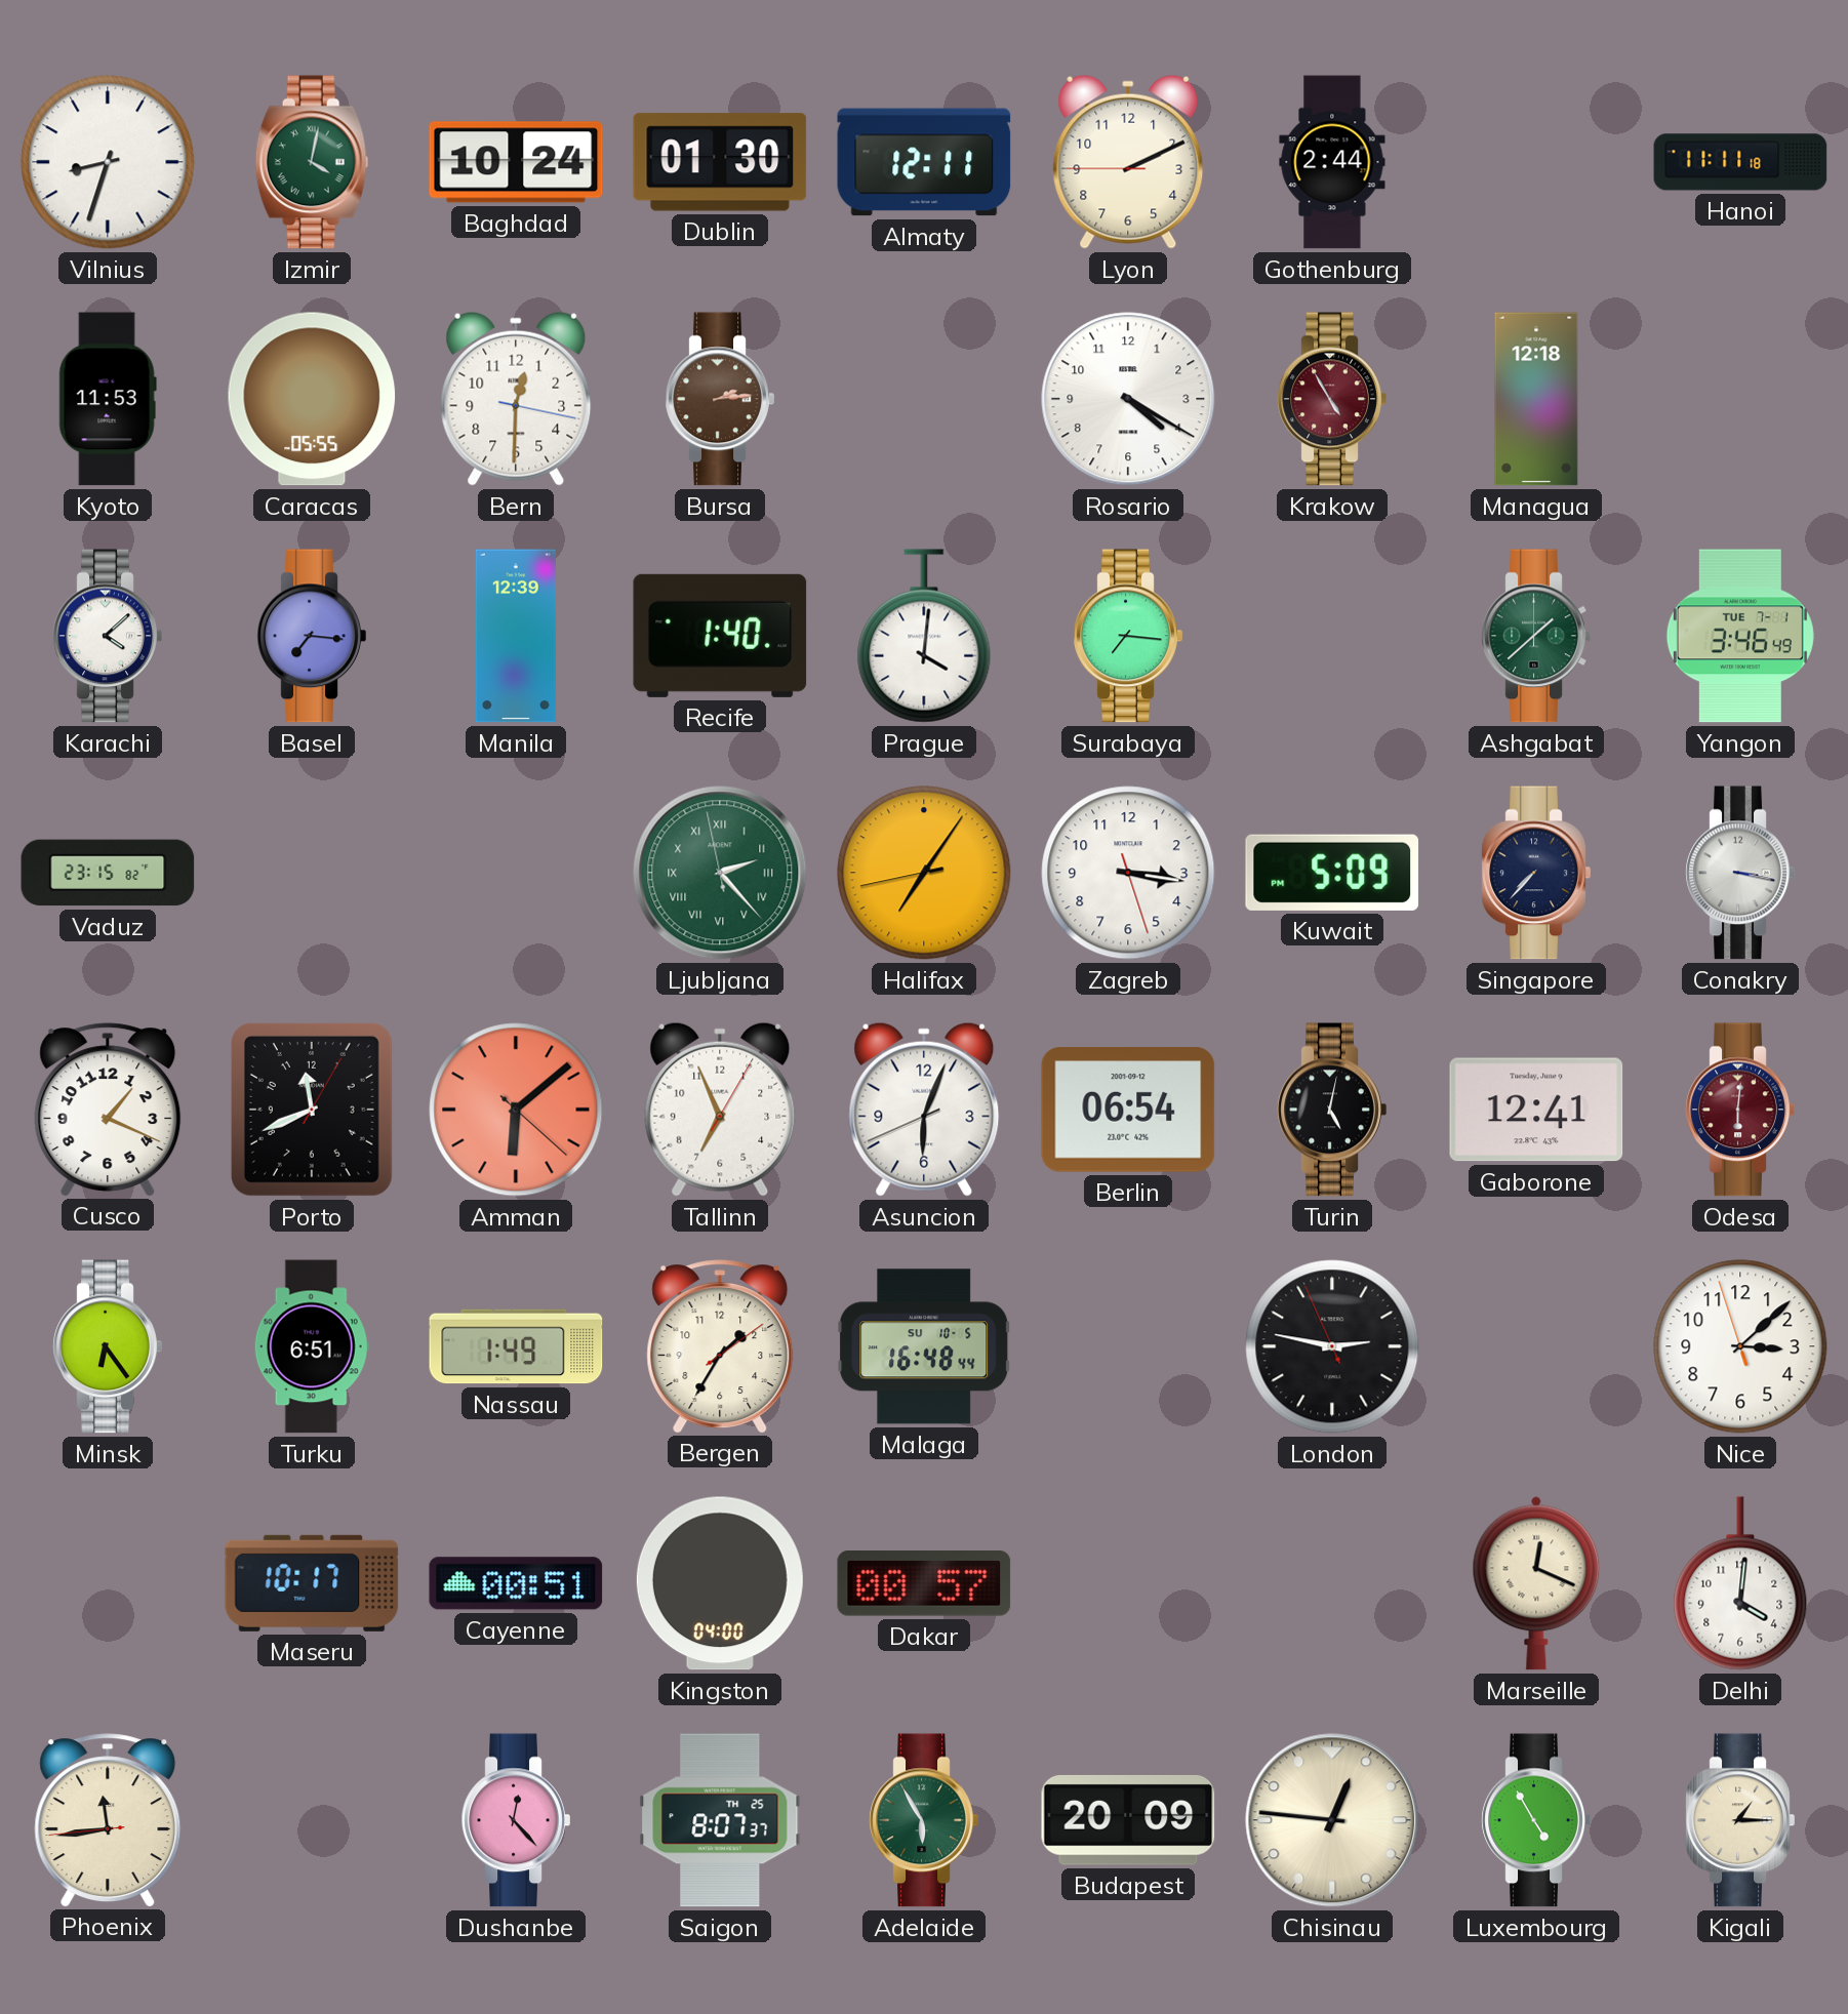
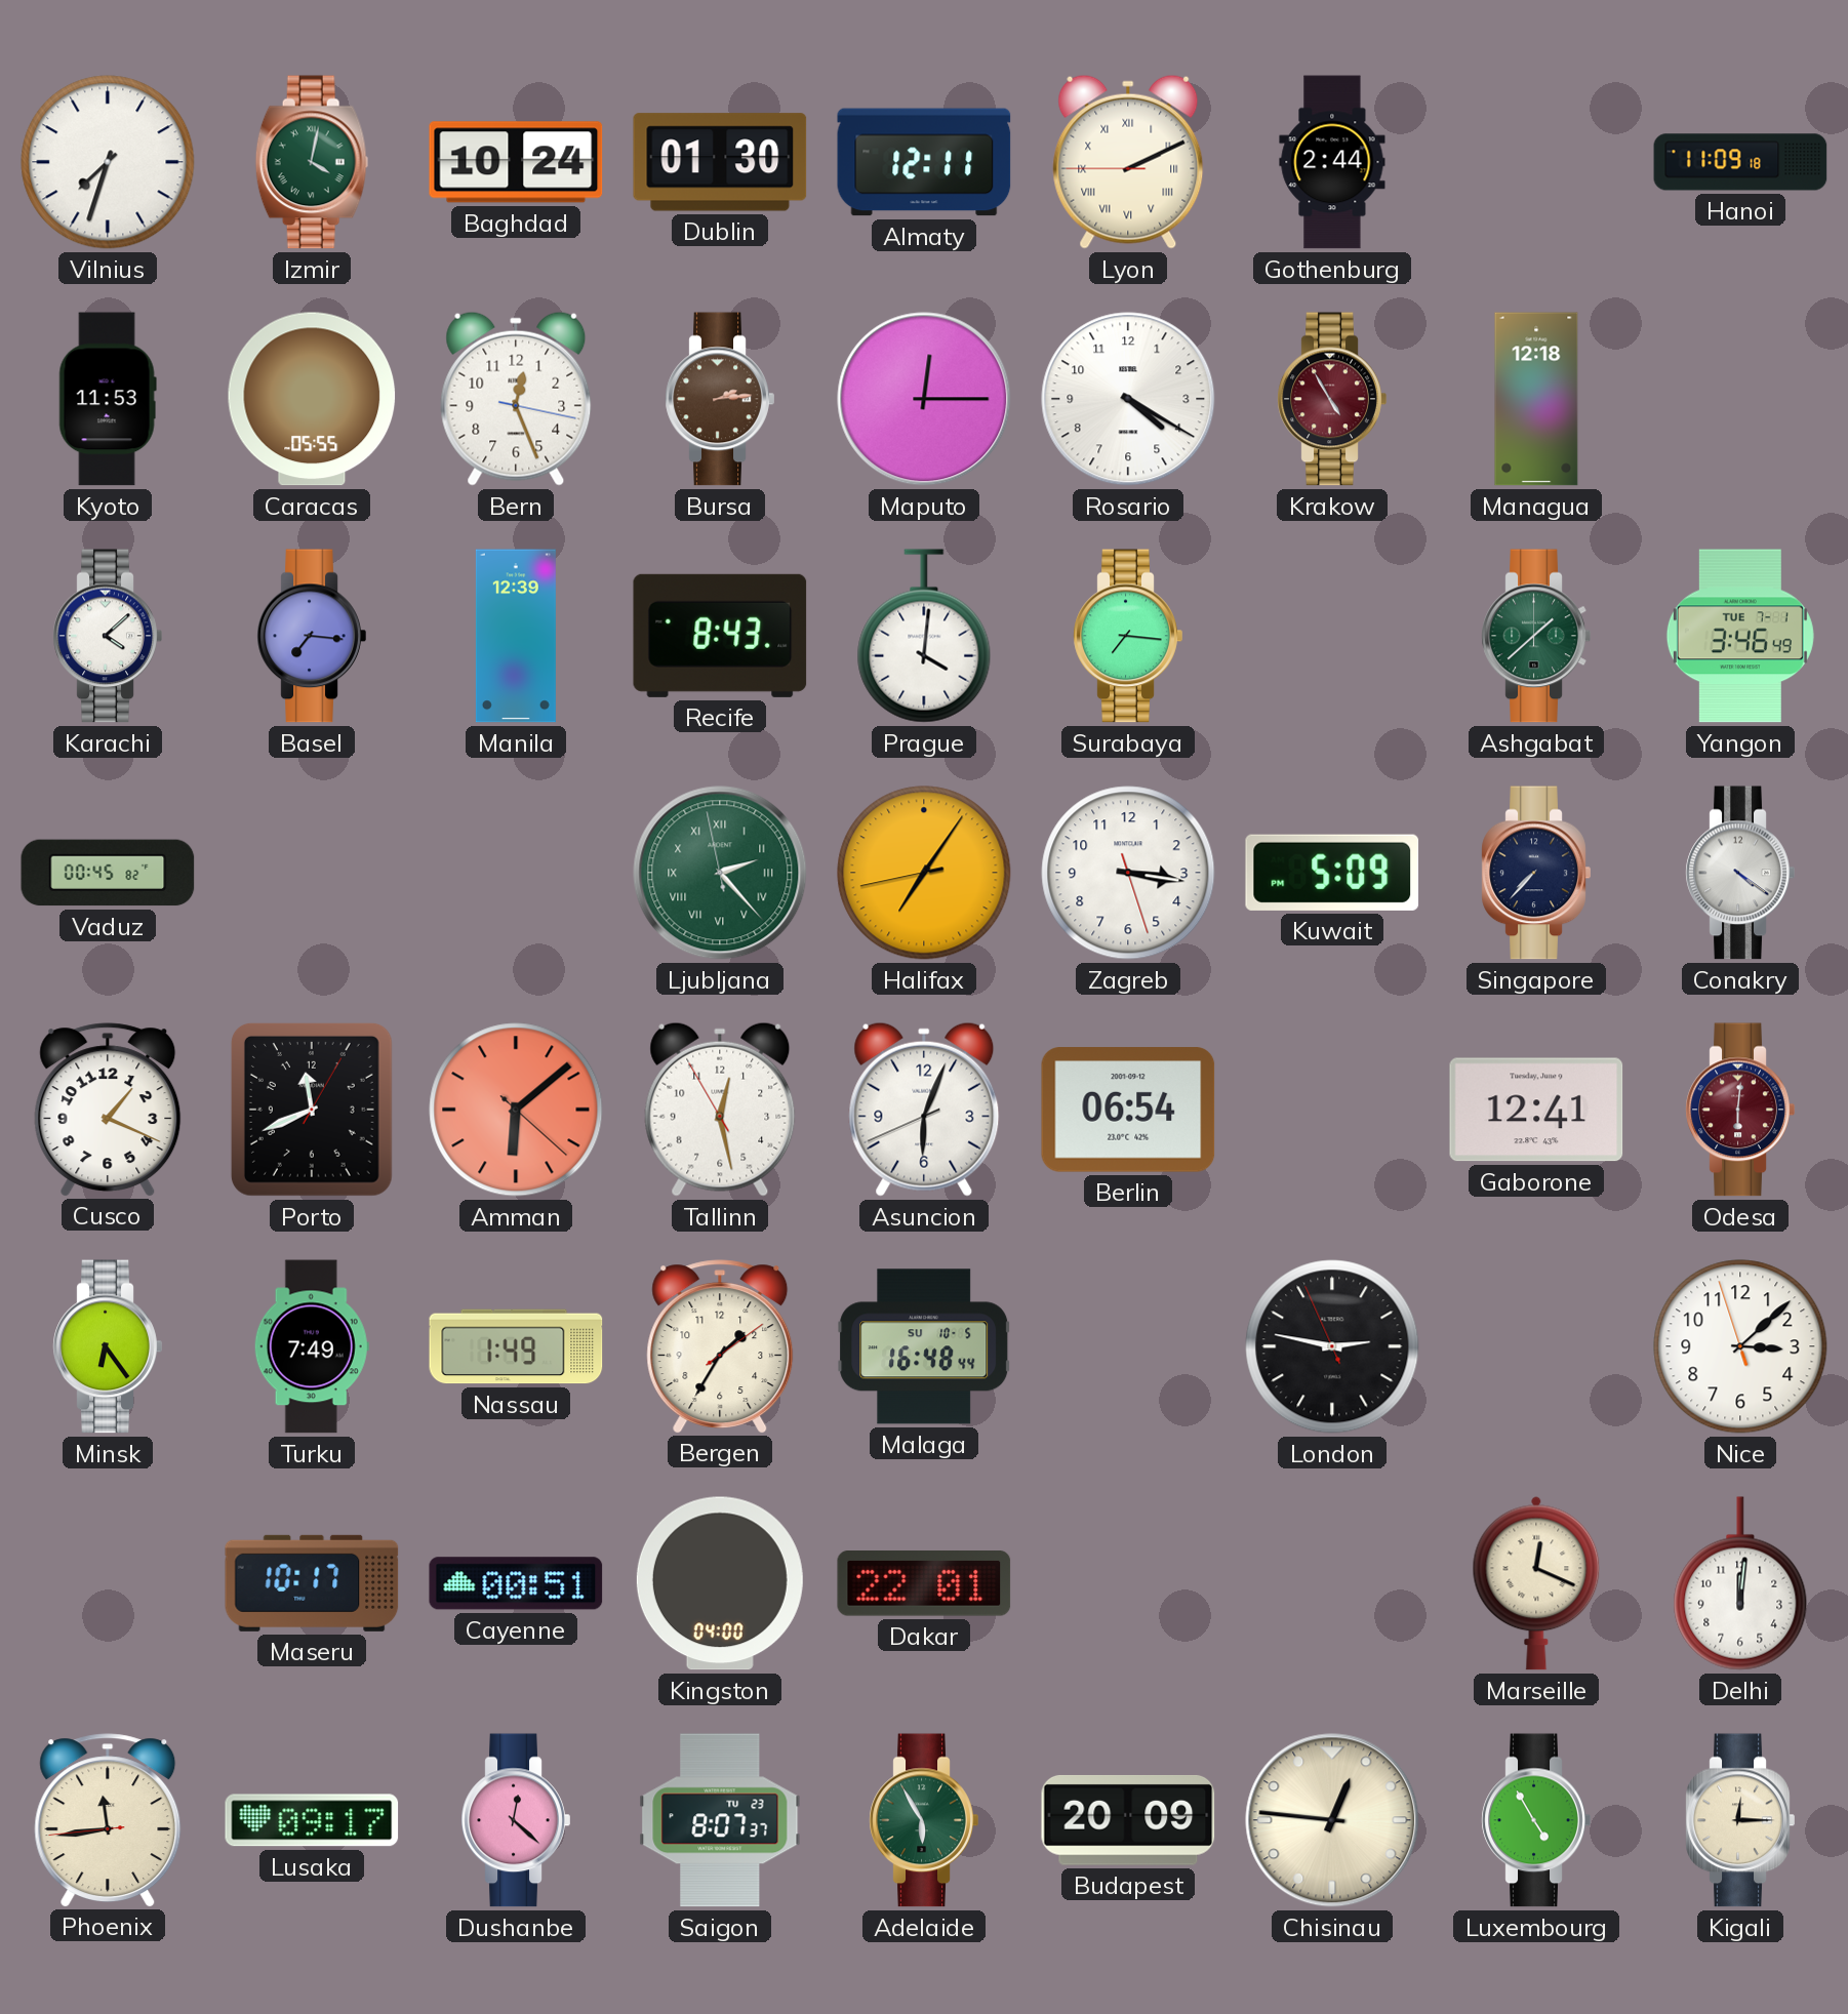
Vilnius: 8:33 -> 7:33
Lyon numerals: Arabic -> Roman
Hanoi: 11:11 -> 11:09
Bern: 12:30 -> 12:26
Maputo: none -> 12:15
Recife: 1:40 -> 8:43
Vaduz: 23:15 -> 00:45
Conakry: 3:17 -> 4:21
Tallinn: 6:56 -> 12:27
Turin: 5:02 -> none
Turku: 6:51 -> 7:49
Dakar: 00:57 -> 22:01
Delhi: 4:01 -> 12:01
Lusaka: none -> 09:17
Dushanbe: 12:23 -> 12:22
Saigon date: TH 25 -> TU 23
Kigali: 1:15 -> 12:15
